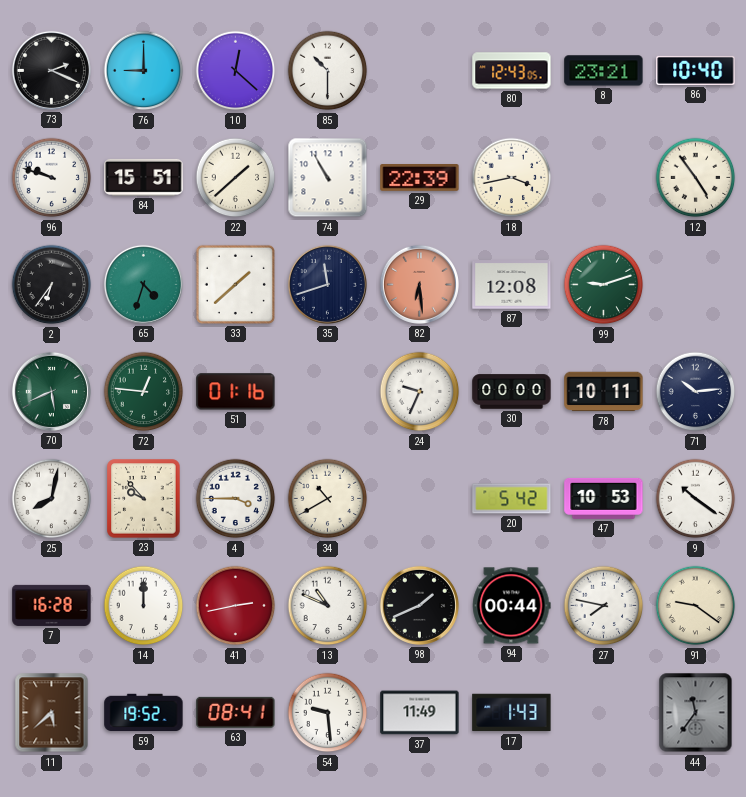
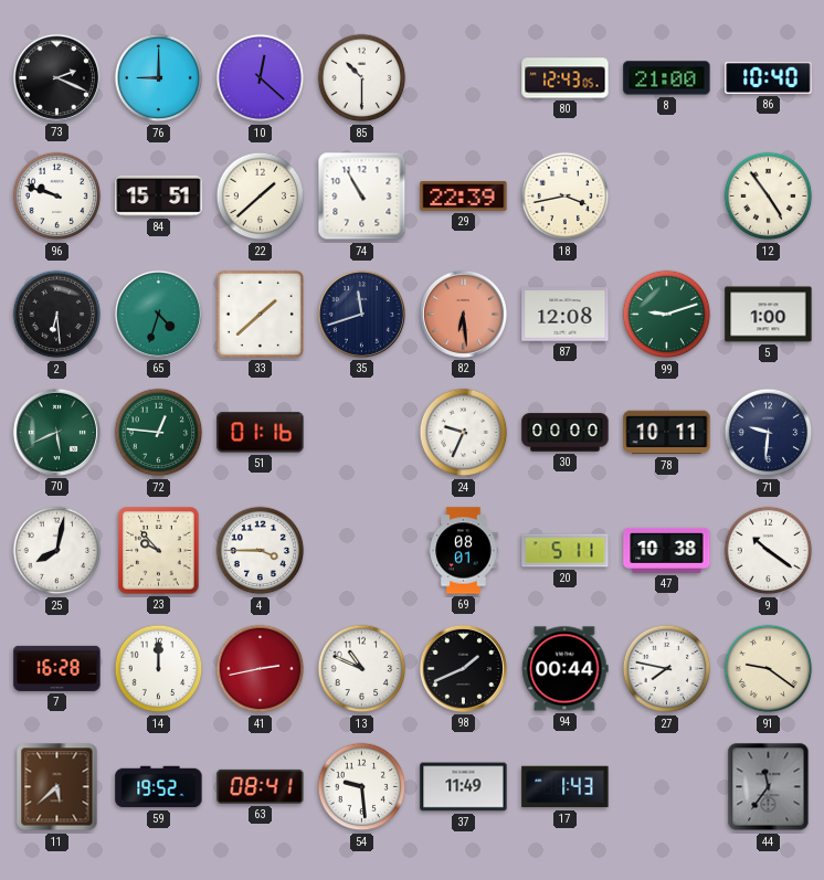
8: 23:21 -> 21:00
2: 6:36 -> 6:29
5: none -> 1:00
71: 10:14 -> 9:31
34: 10:40 -> none
69: none -> 08:01
20: 5:42 -> 5:11
47: 10:53 -> 10:38
